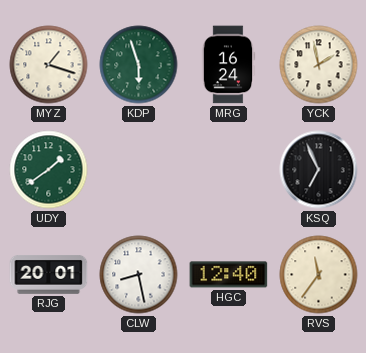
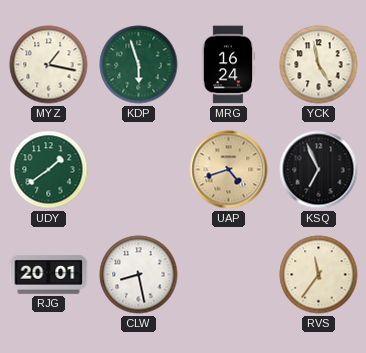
MYZ: 1:18 -> 1:17
YCK: 1:58 -> 4:58
UAP: none -> 4:42
HGC: 12:40 -> none
